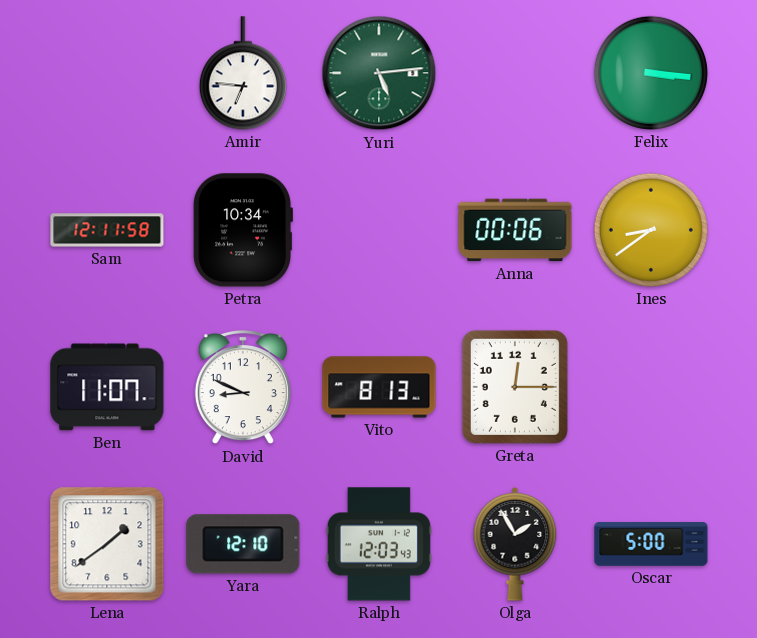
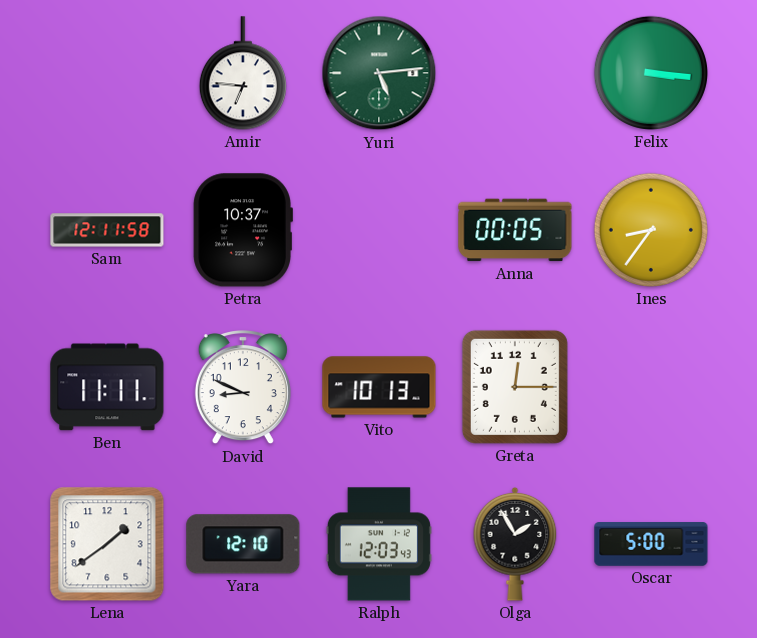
Petra: 10:34 -> 10:37
Anna: 00:06 -> 00:05
Ines: 8:39 -> 8:36
Ben: 11:07 -> 11:11
Vito: 8:13 -> 10:13
